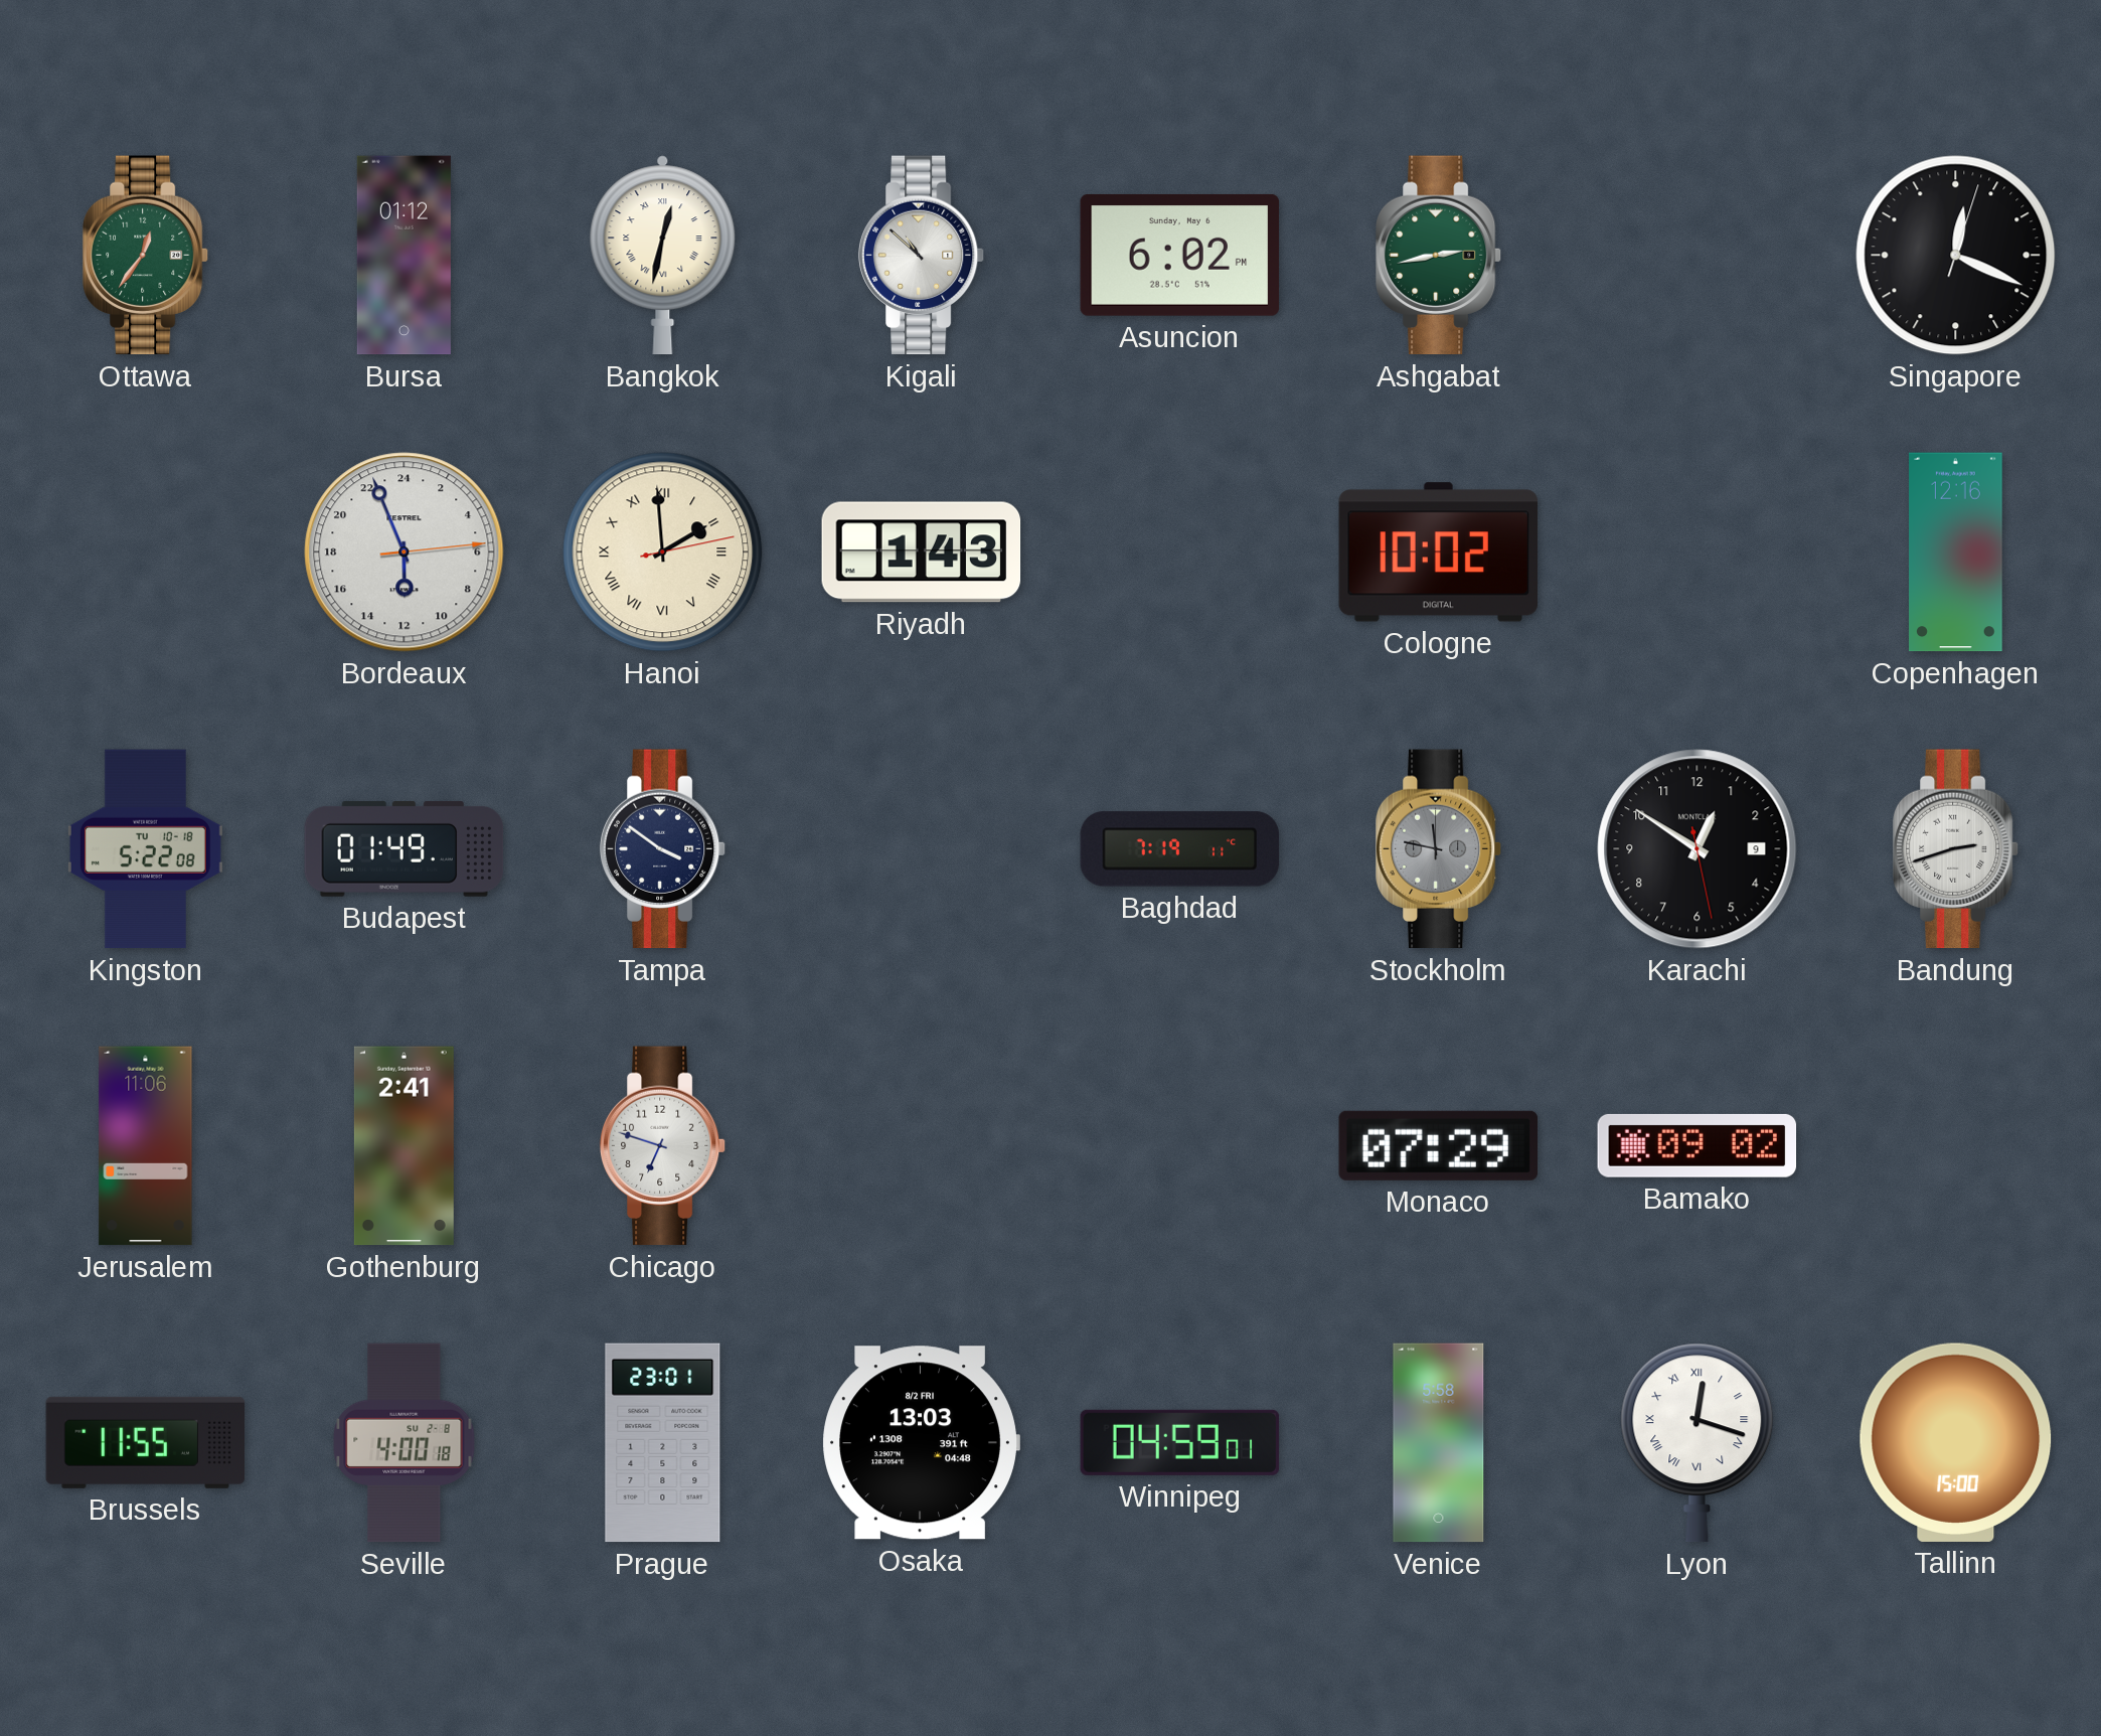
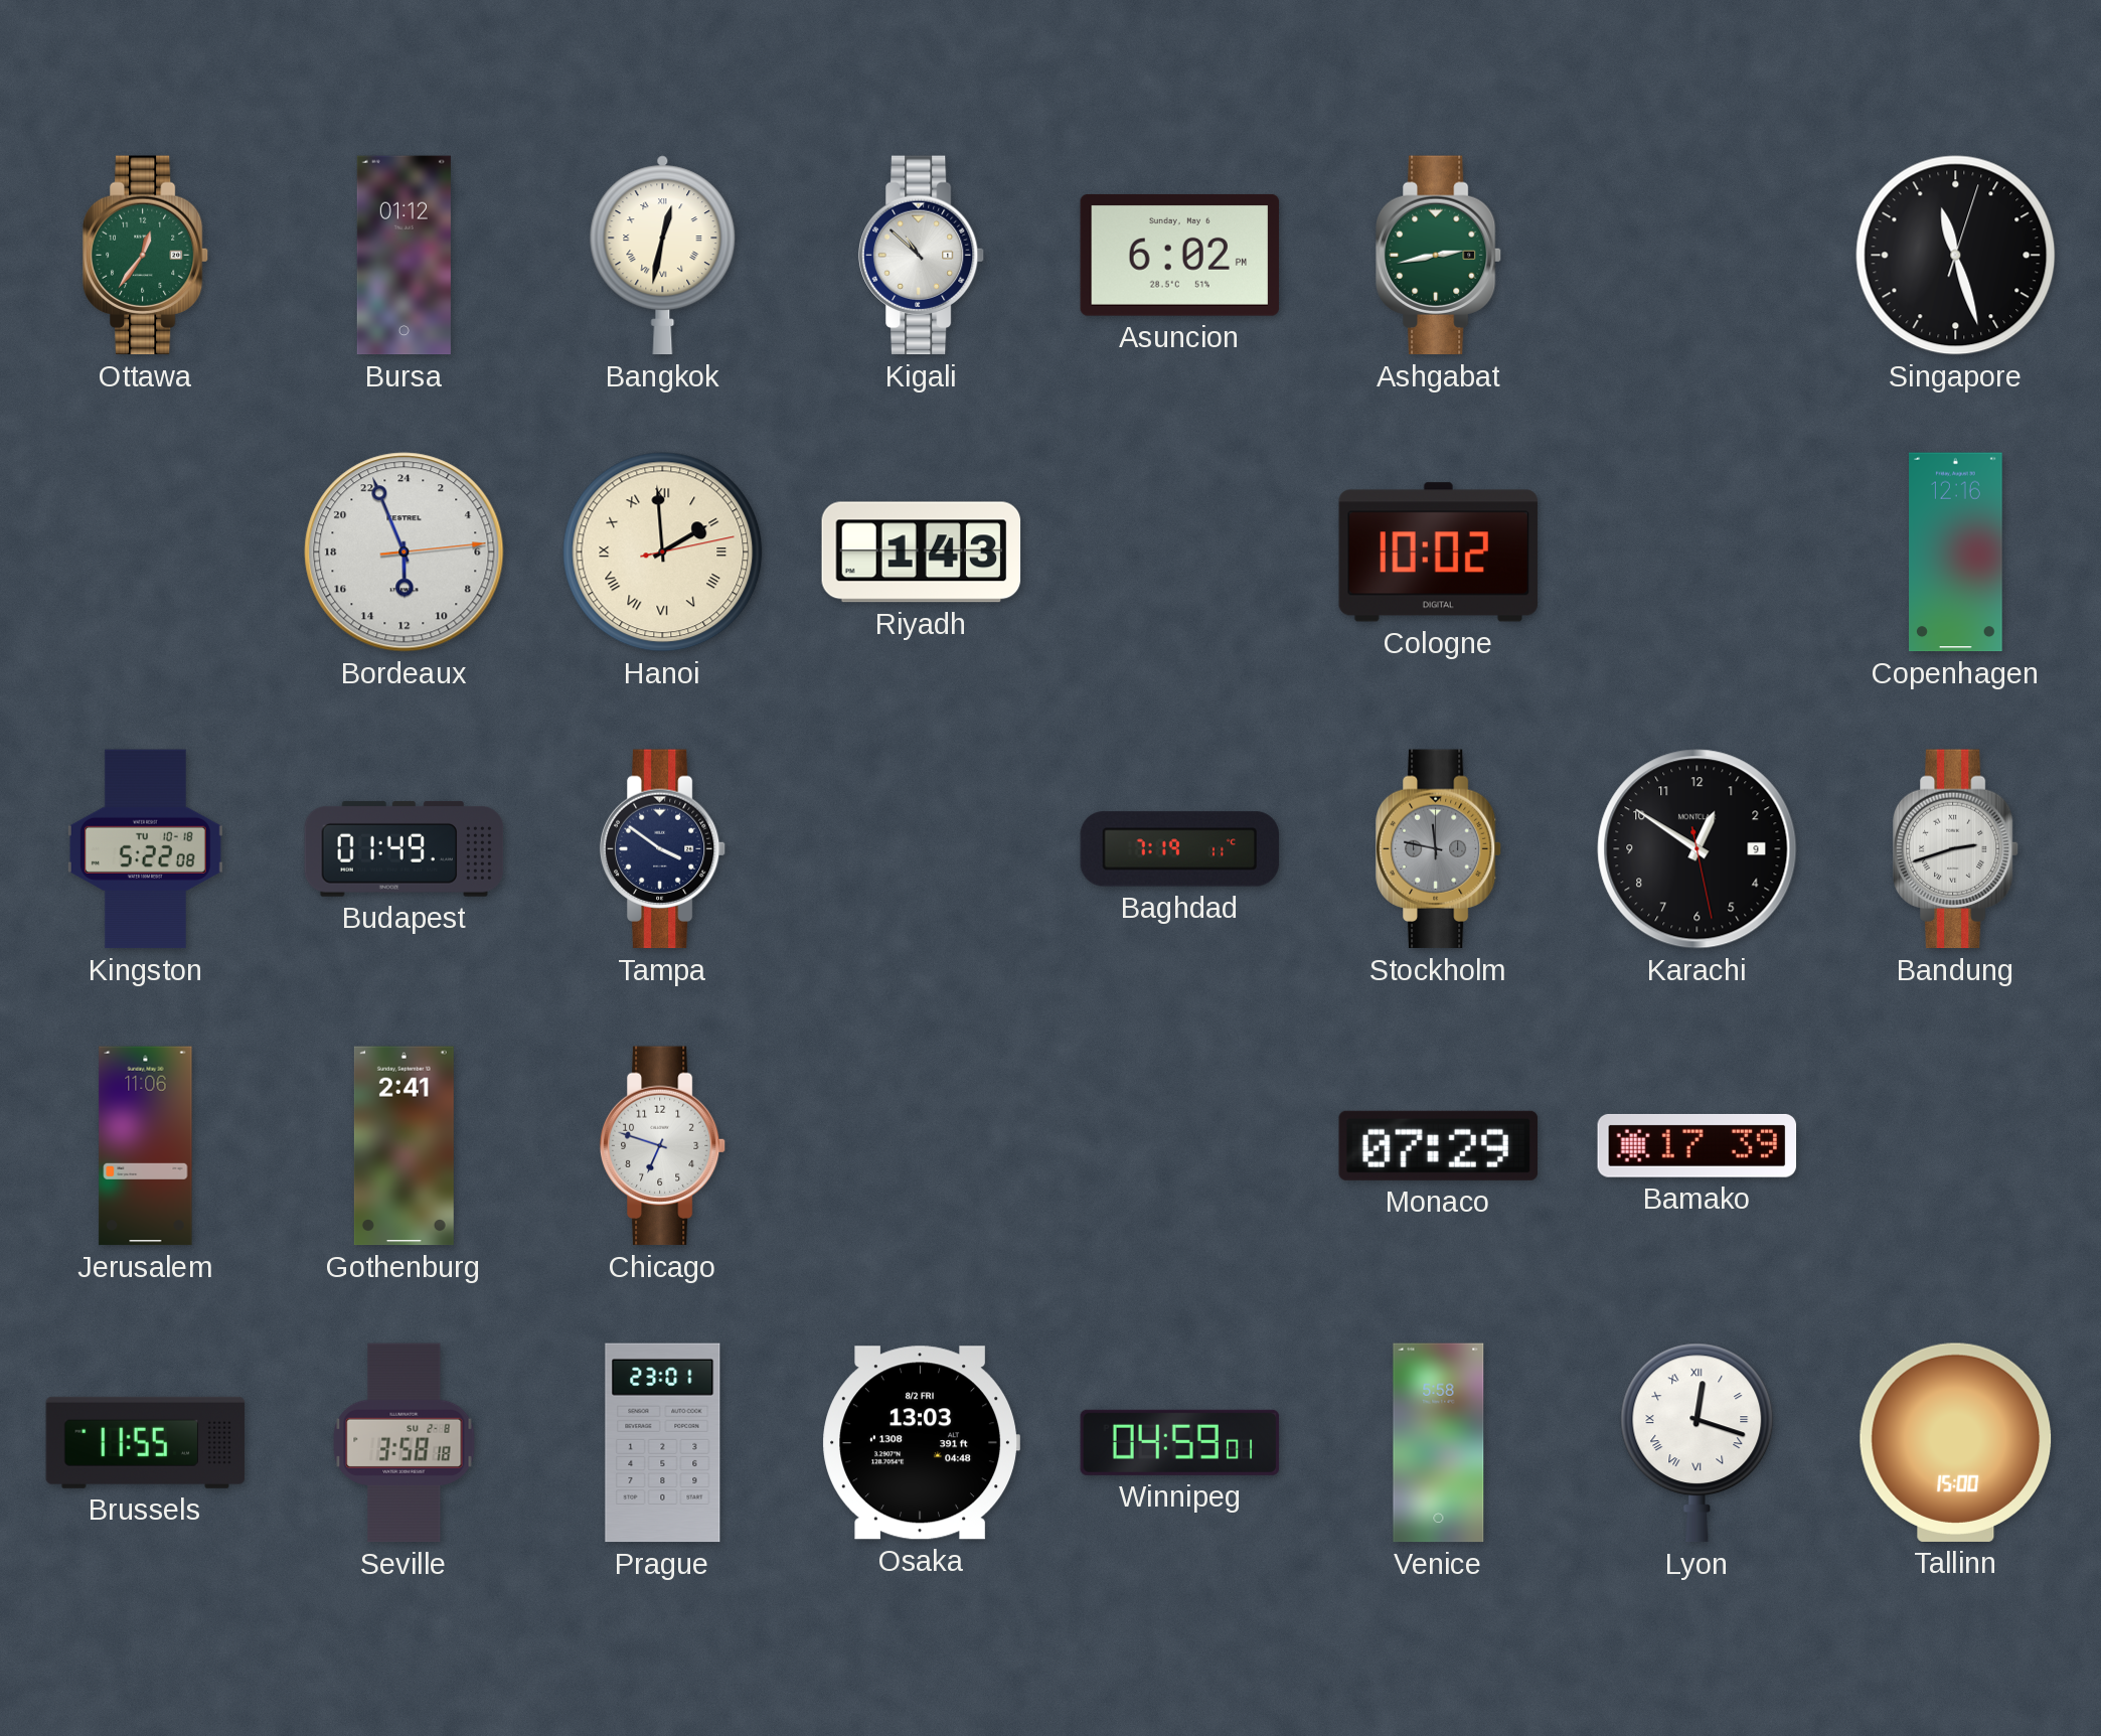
Singapore: 12:19 -> 11:27
Bamako: 09:02 -> 17:39
Seville: 4:00 -> 3:58
